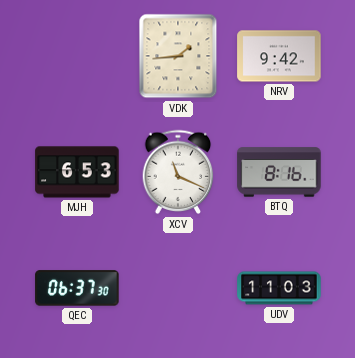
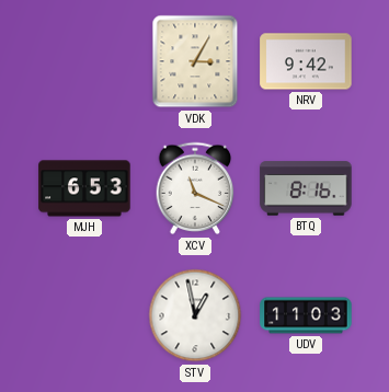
VDK: 1:44 -> 3:05
QEC: 06:37 -> none
STV: none -> 12:58
